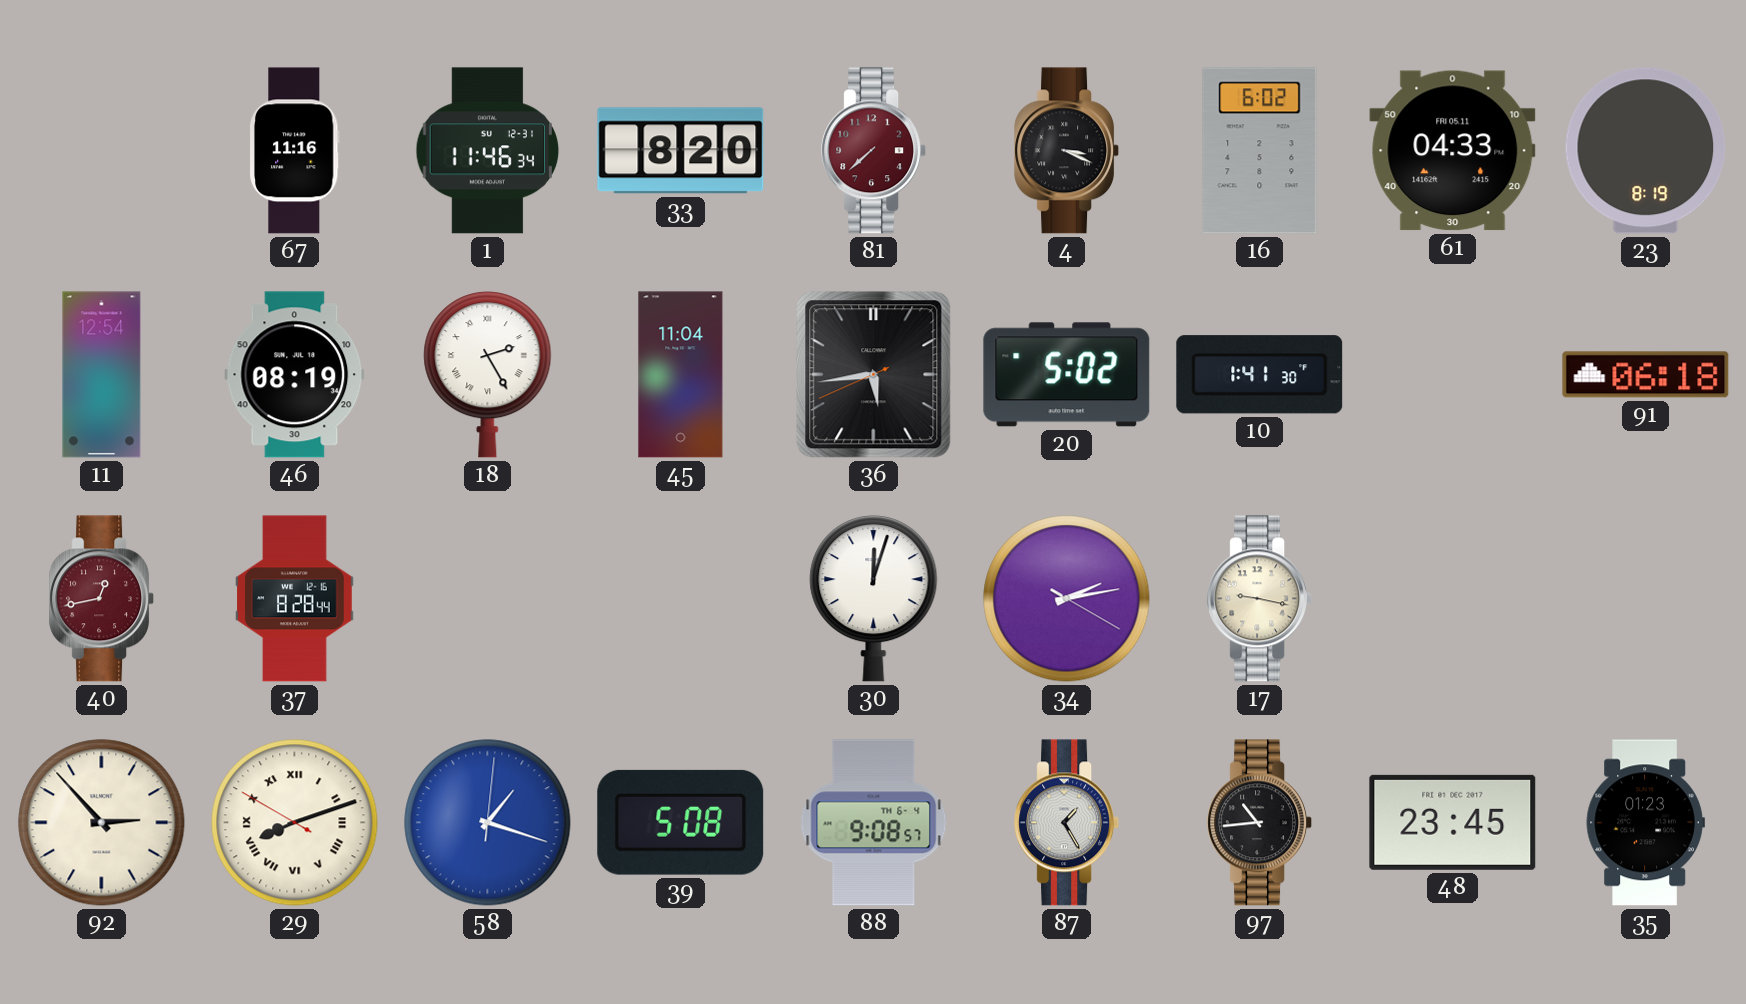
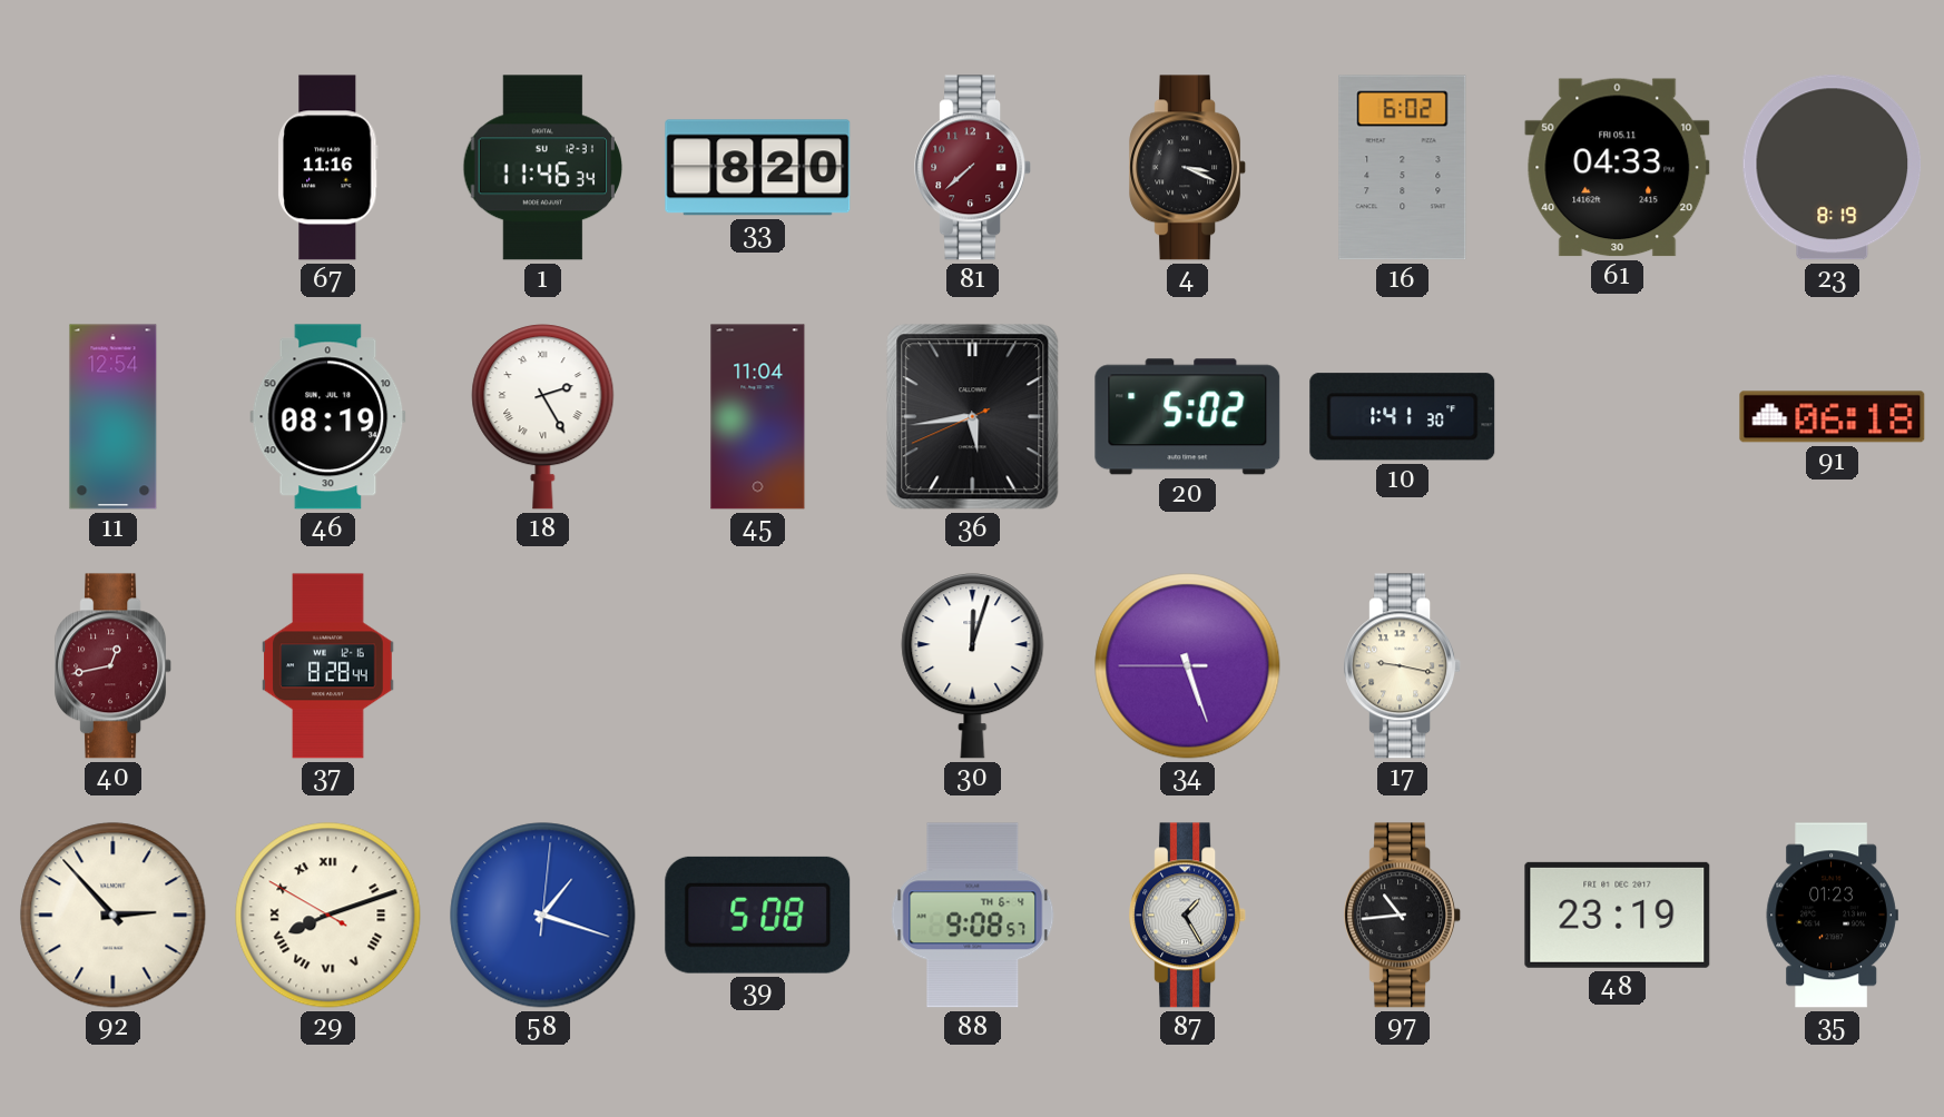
34: 2:13 -> 5:26
48: 23:45 -> 23:19
